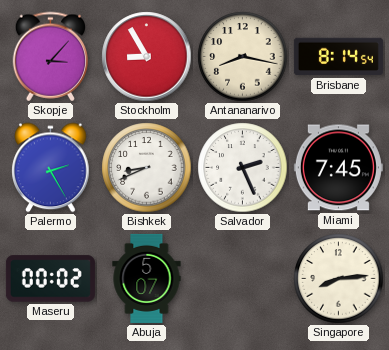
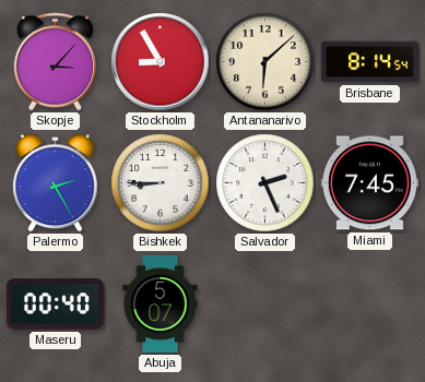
Antananarivo: 8:17 -> 6:08
Bishkek: 8:41 -> 8:45
Maseru: 00:02 -> 00:40
Singapore: 8:14 -> none
